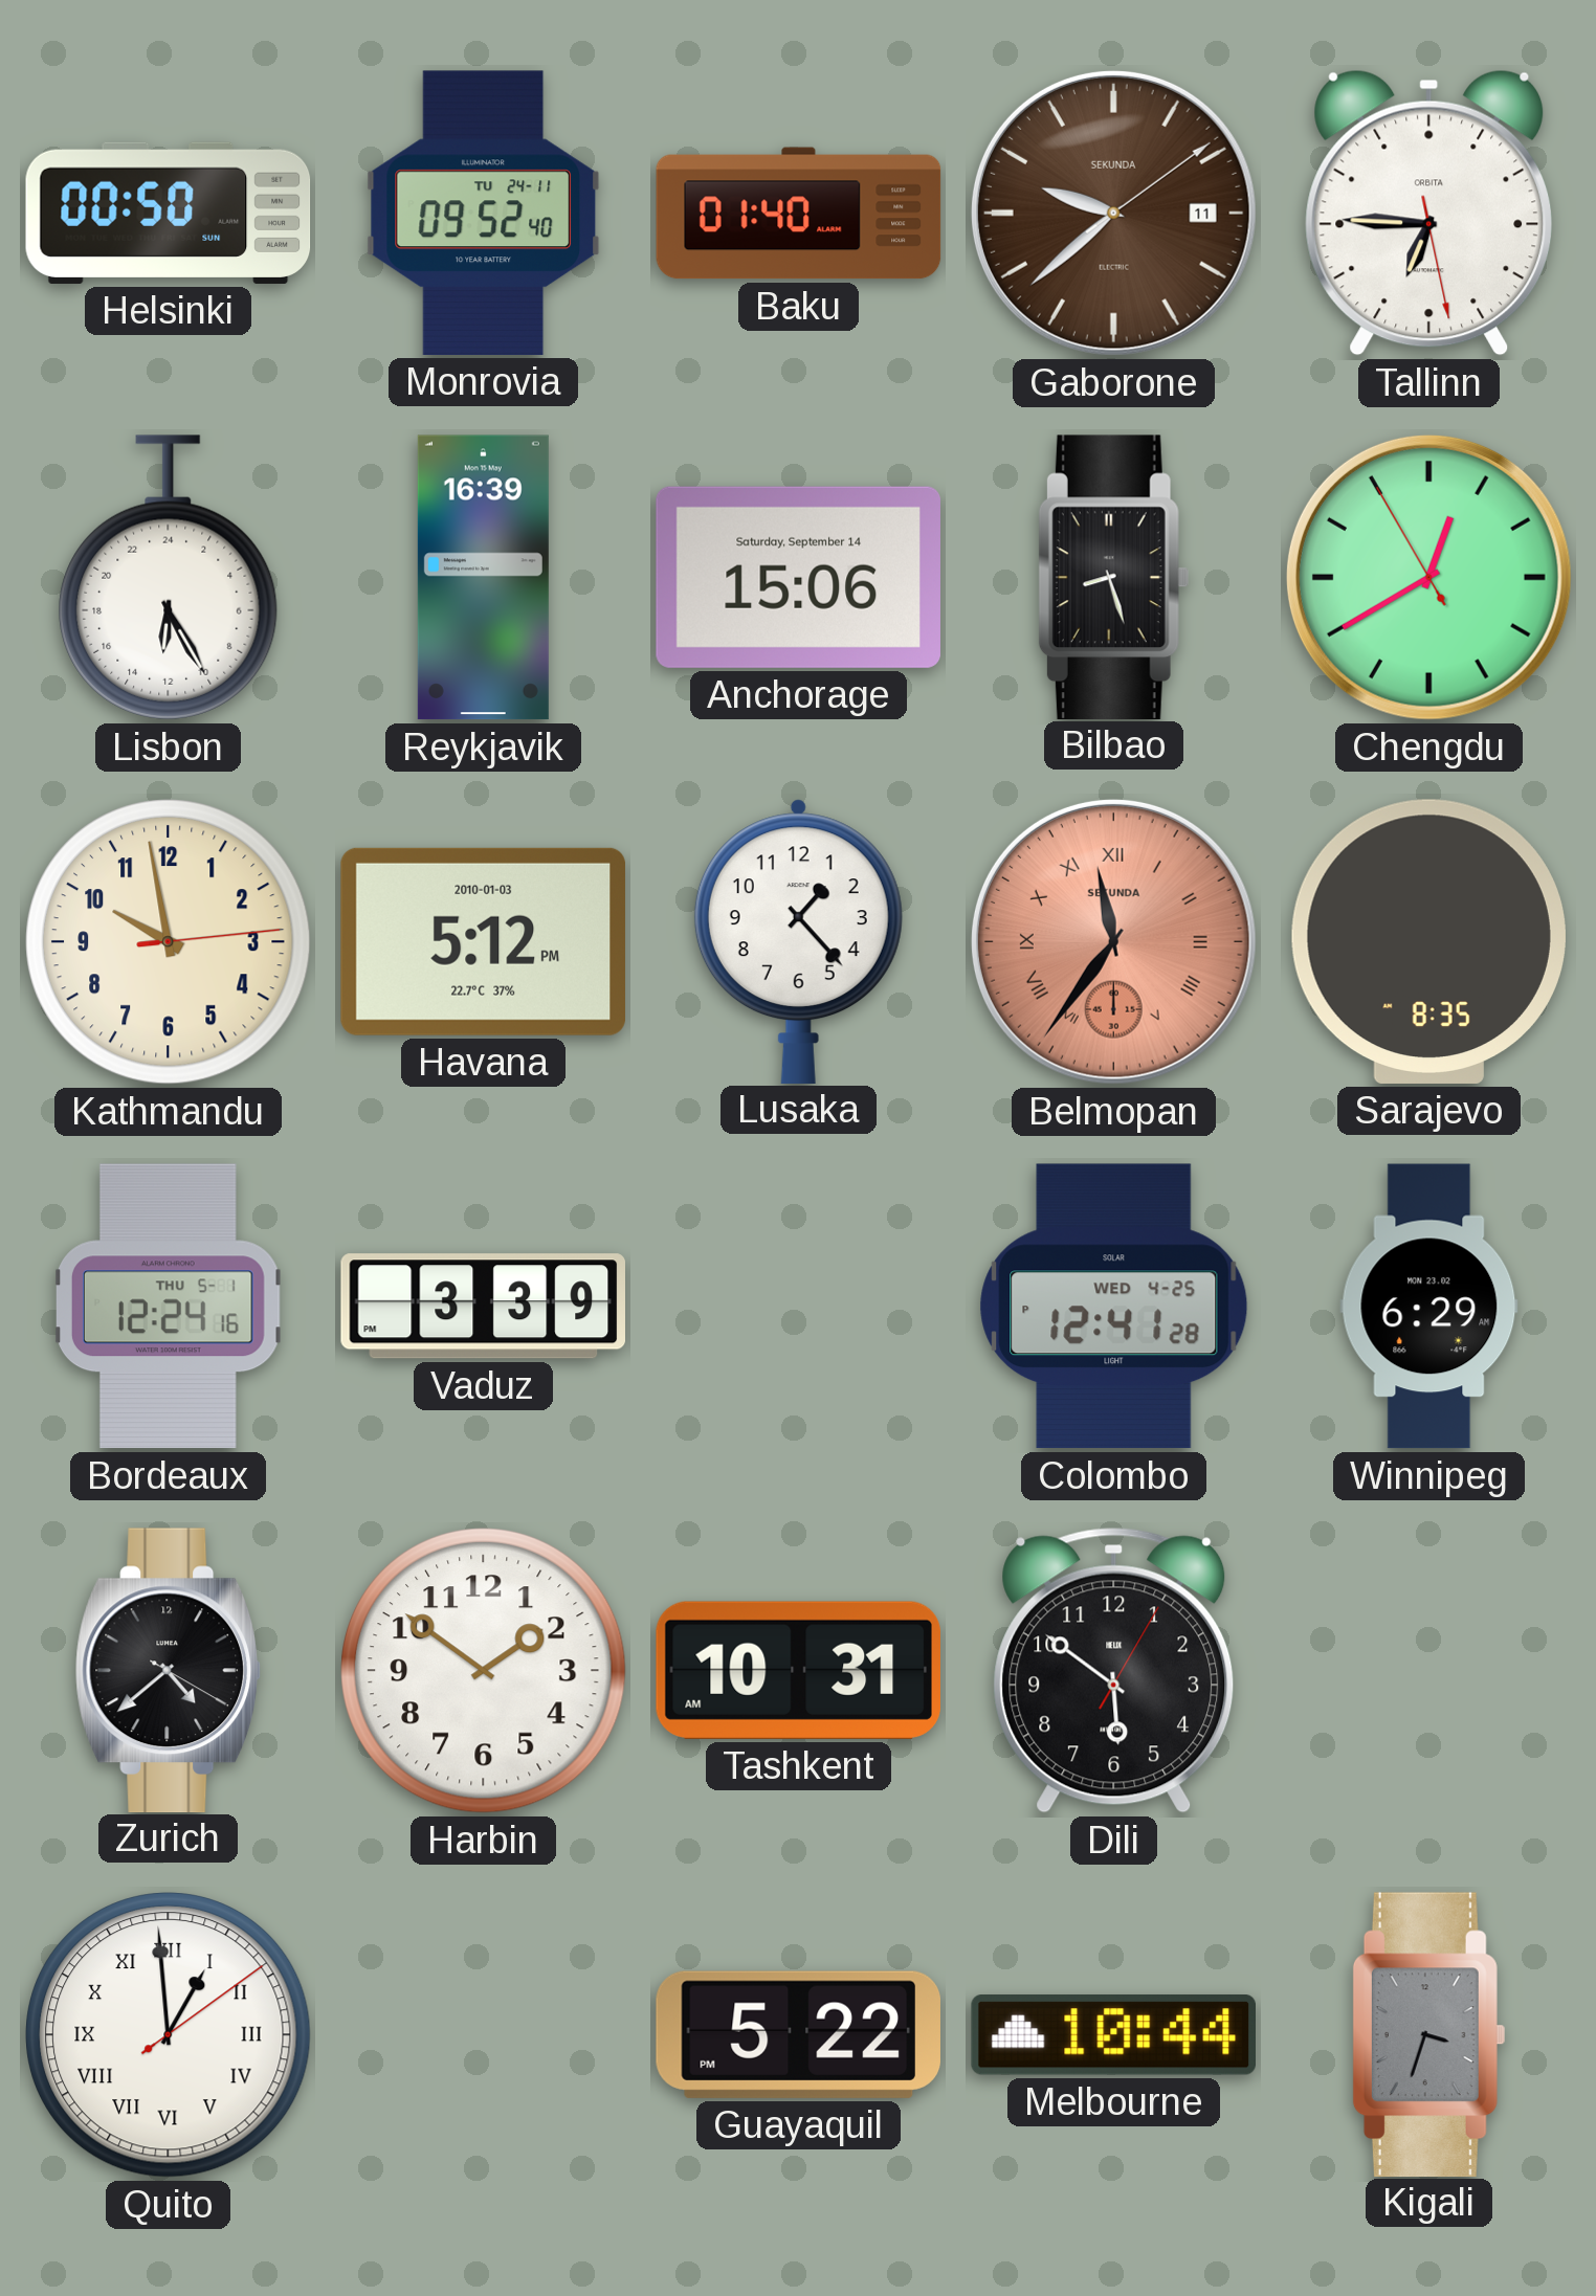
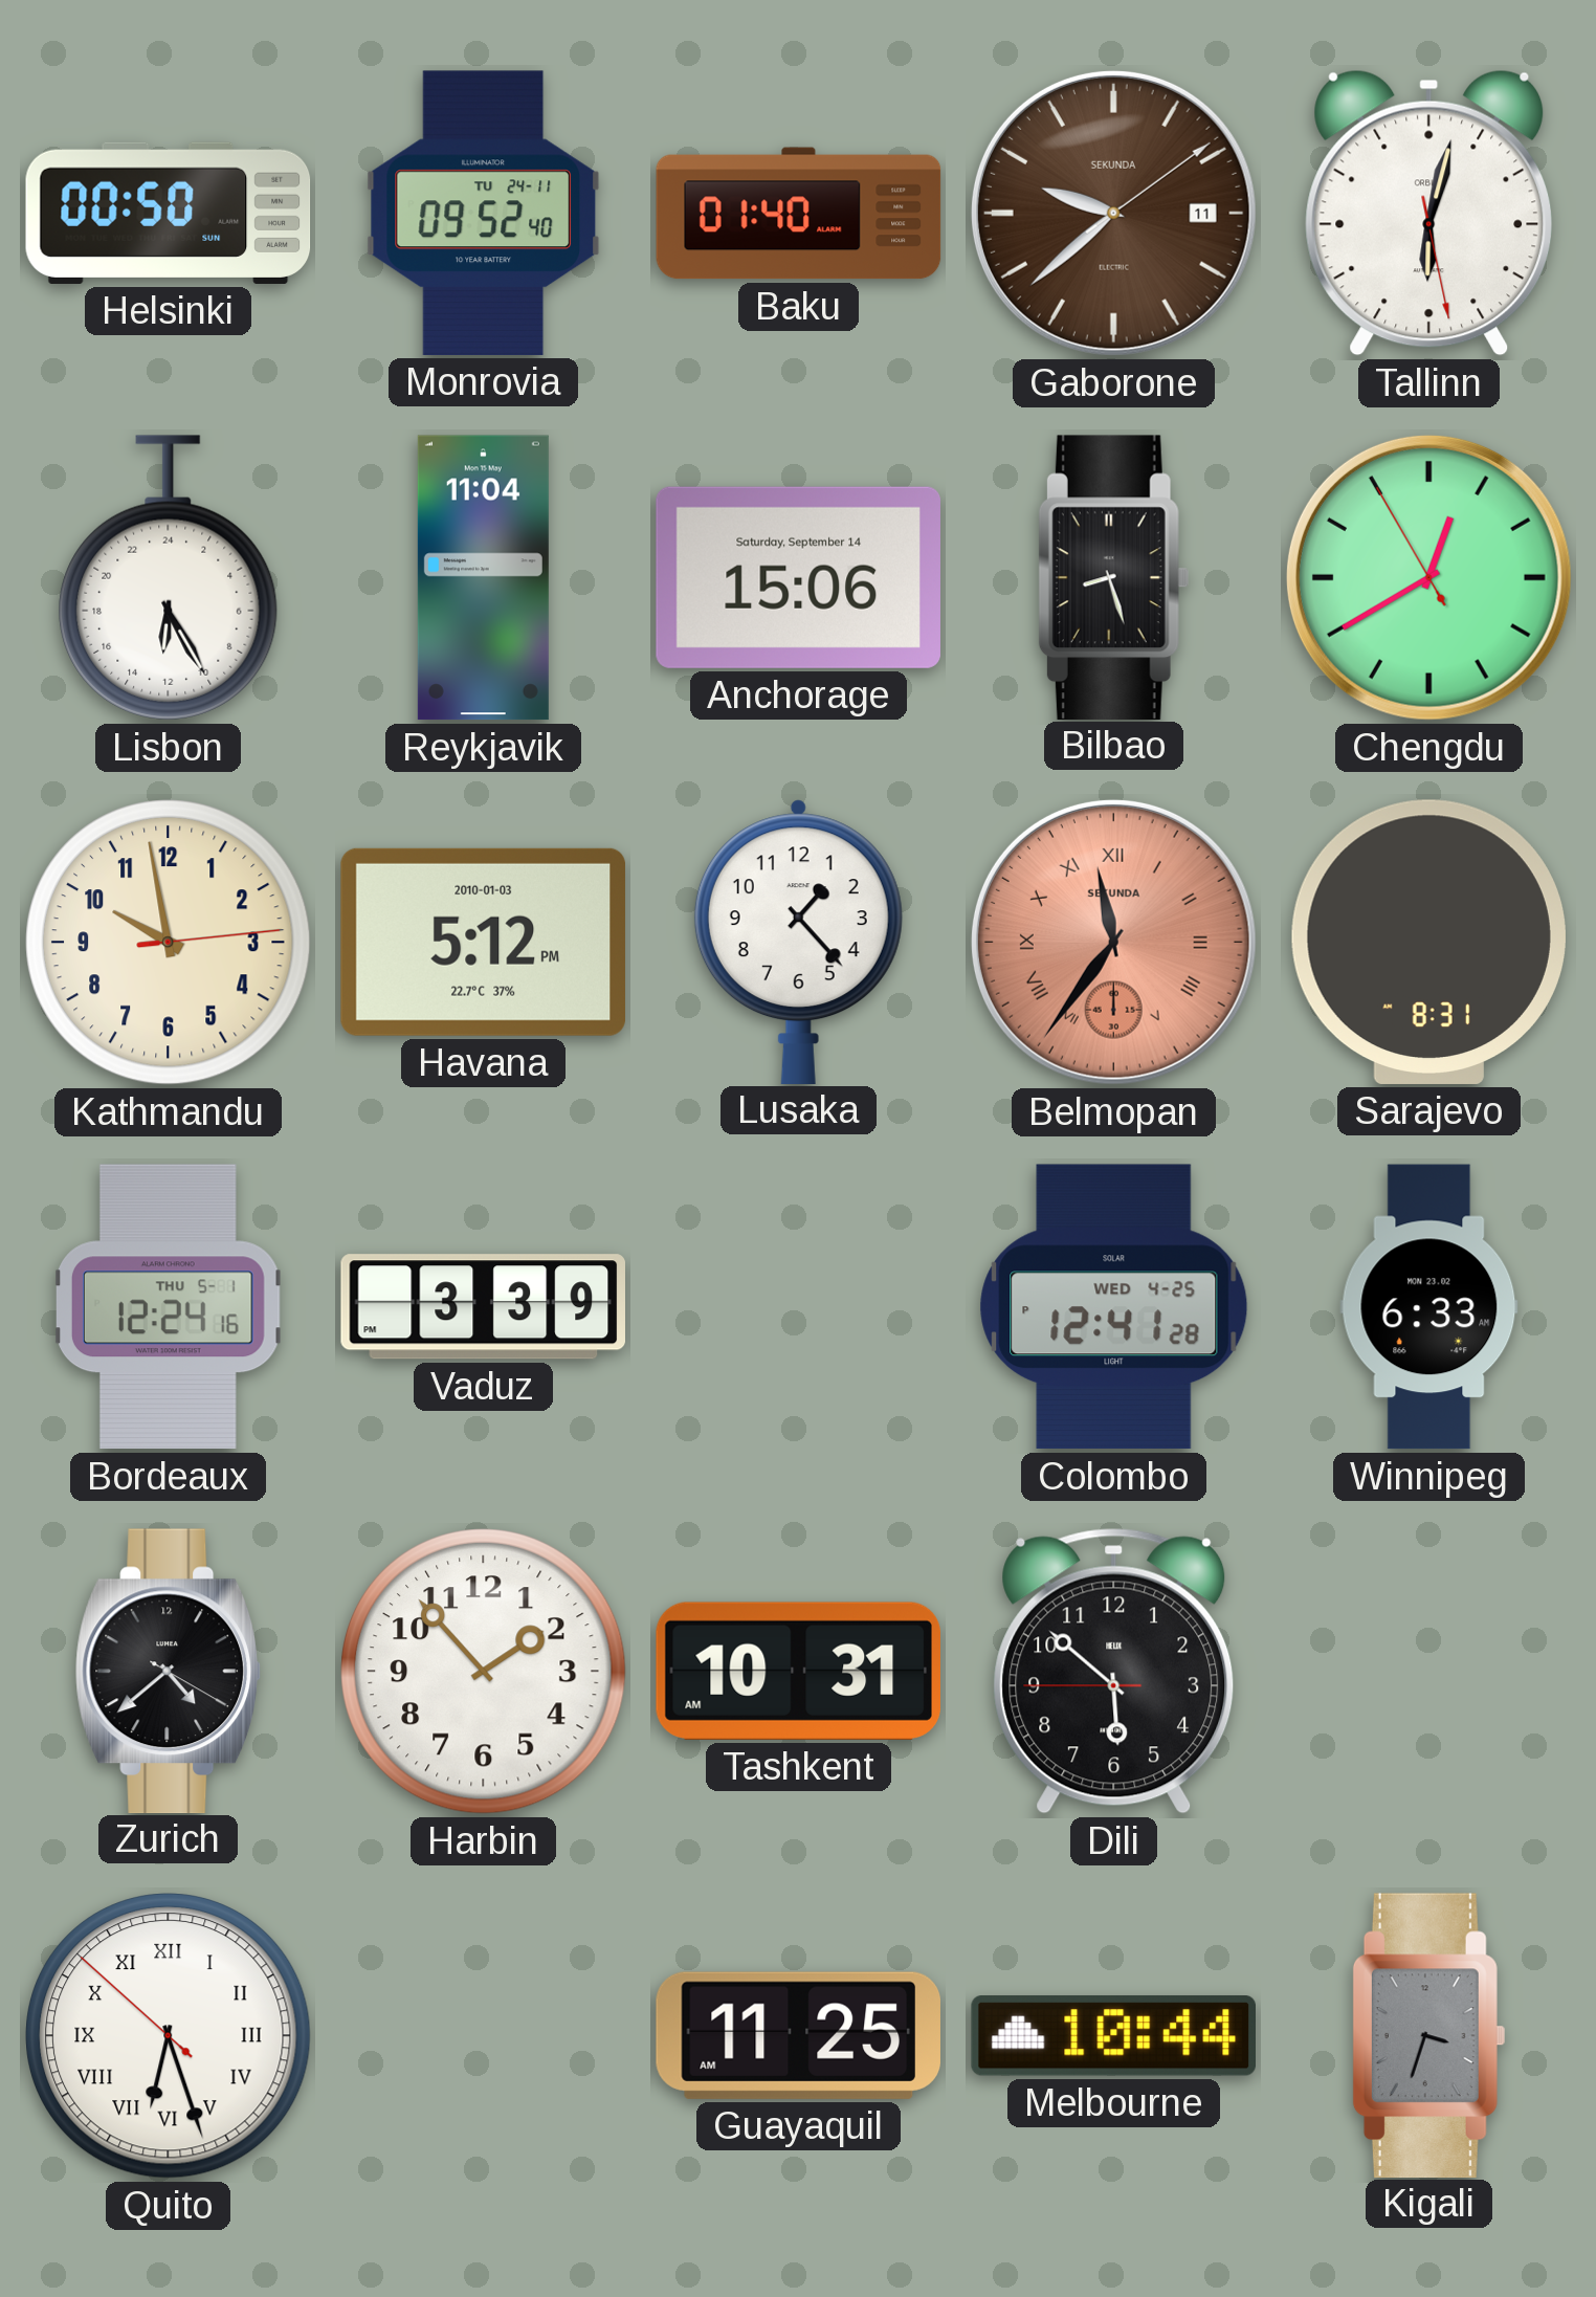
Tallinn: 6:45 -> 6:02
Reykjavik: 16:39 -> 11:04
Sarajevo: 8:35 -> 8:31
Winnipeg: 6:29 -> 6:33
Harbin: 1:51 -> 1:53
Dili: 5:51:05 -> 5:51:45
Quito: 12:59 -> 6:26
Guayaquil: 5:22 -> 11:25
